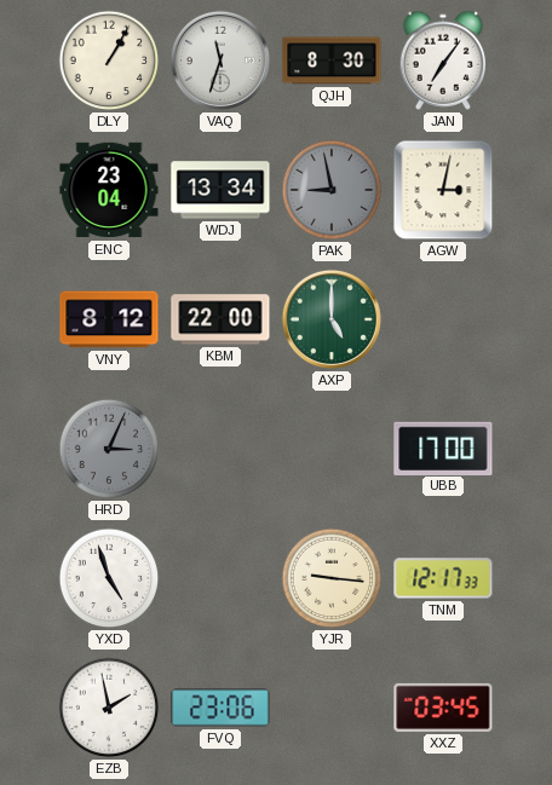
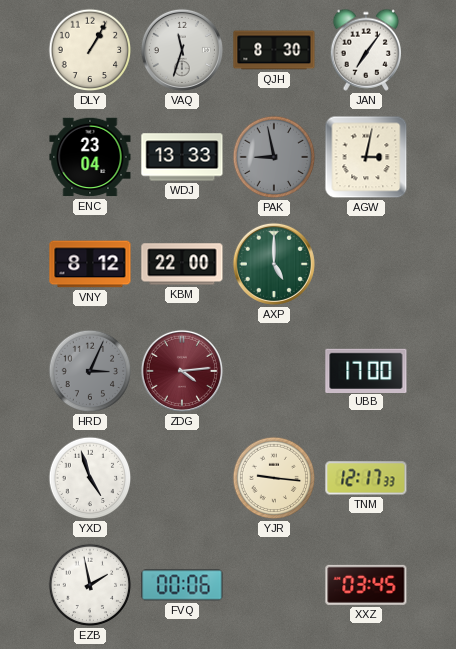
WDJ: 13:34 -> 13:33
ZDG: none -> 4:14
FVQ: 23:06 -> 00:06
